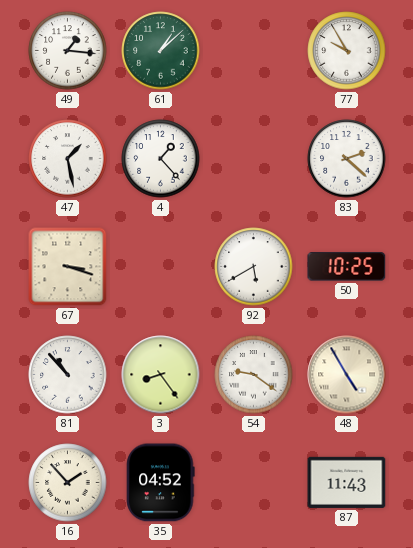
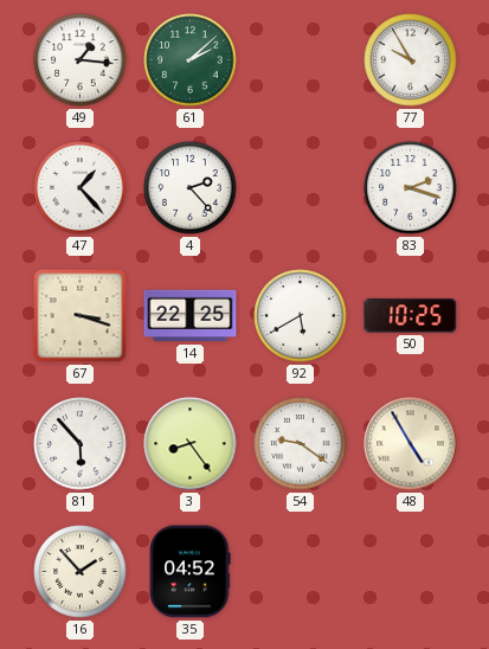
61: 1:08 -> 2:08
47: 1:28 -> 1:23
4: 1:23 -> 2:23
83: 2:22 -> 2:18
14: none -> 22:25
81: 10:53 -> 5:53
87: 11:43 -> none
